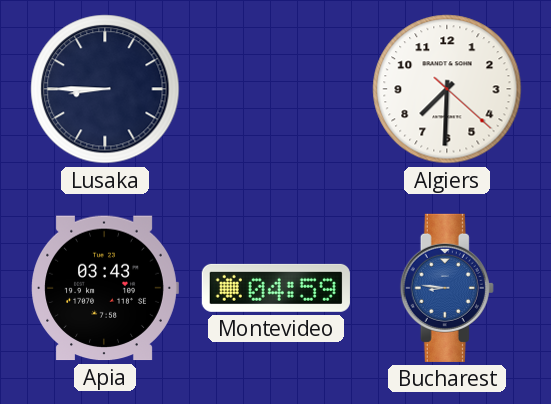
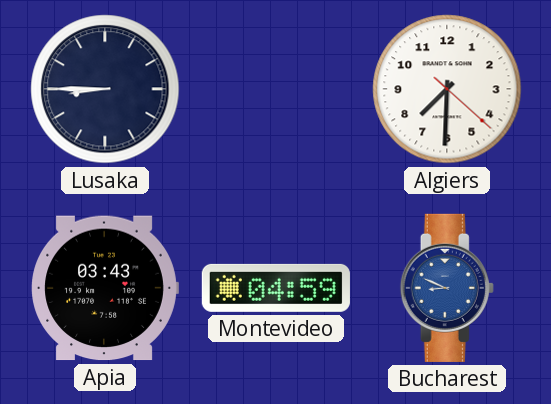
Bucharest: 8:46 -> 8:49
